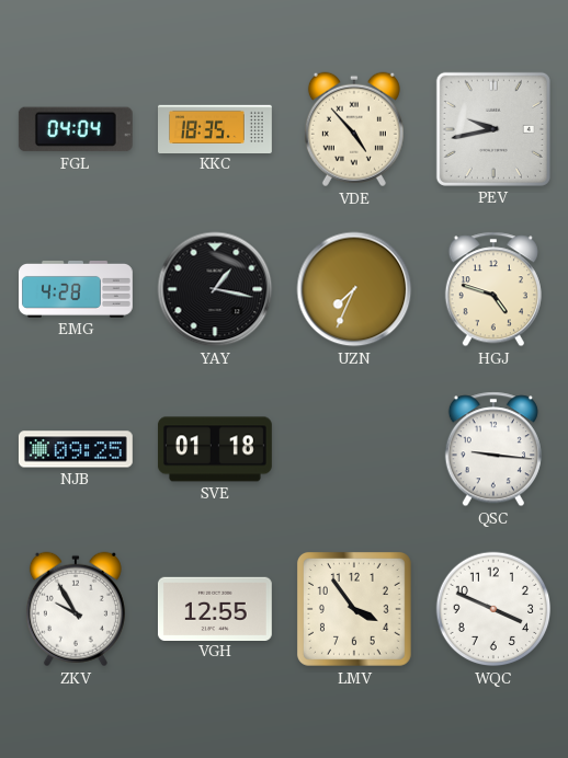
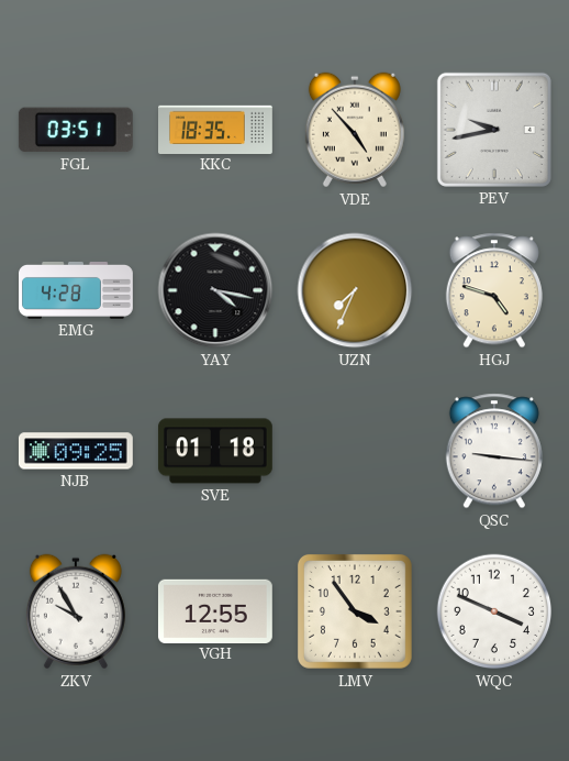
FGL: 04:04 -> 03:51
YAY: 1:17 -> 4:17
